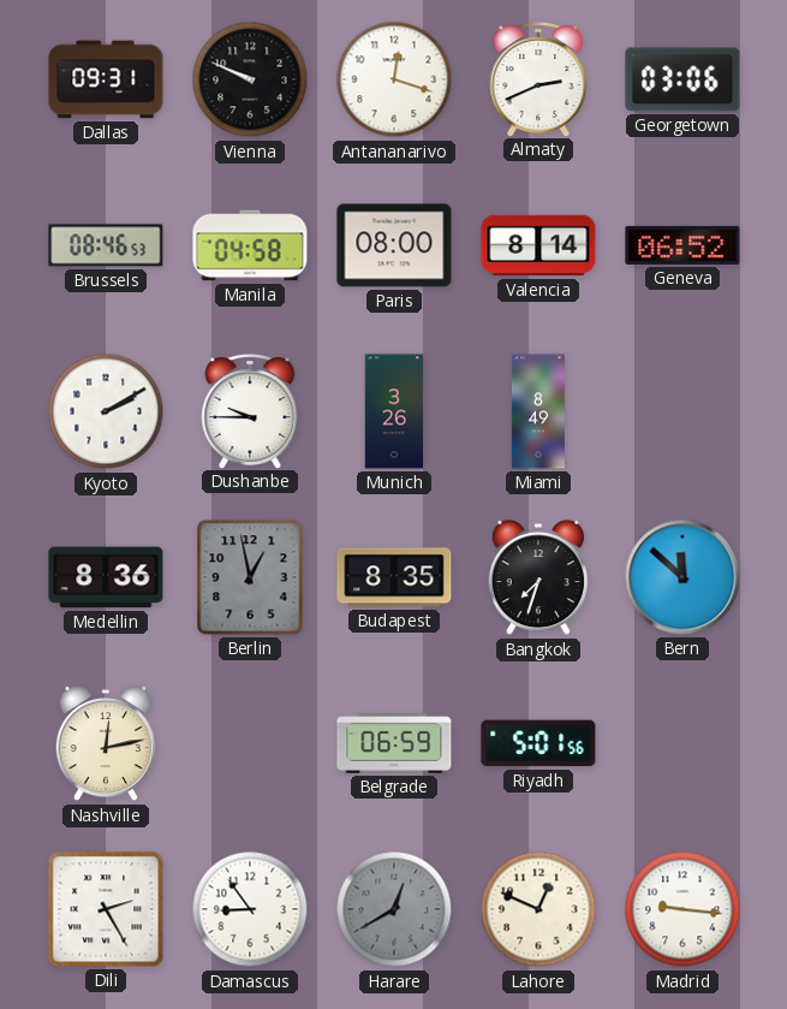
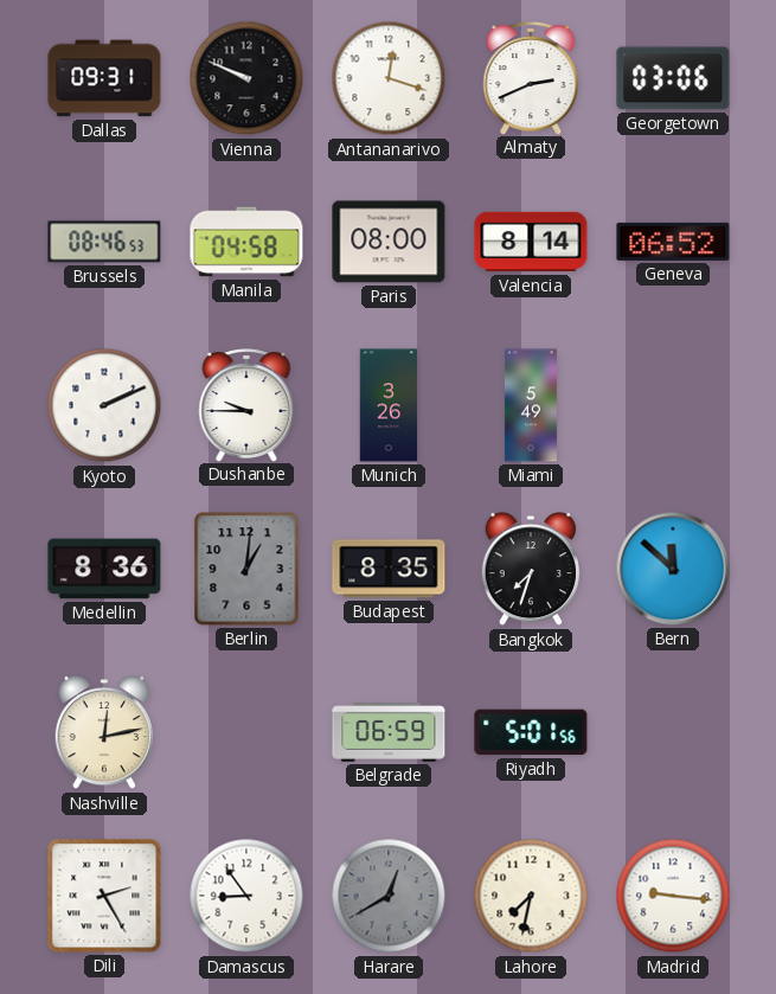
Kyoto: 2:10 -> 2:11
Miami: 8:49 -> 5:49
Berlin: 12:58 -> 1:01
Lahore: 12:49 -> 7:32
